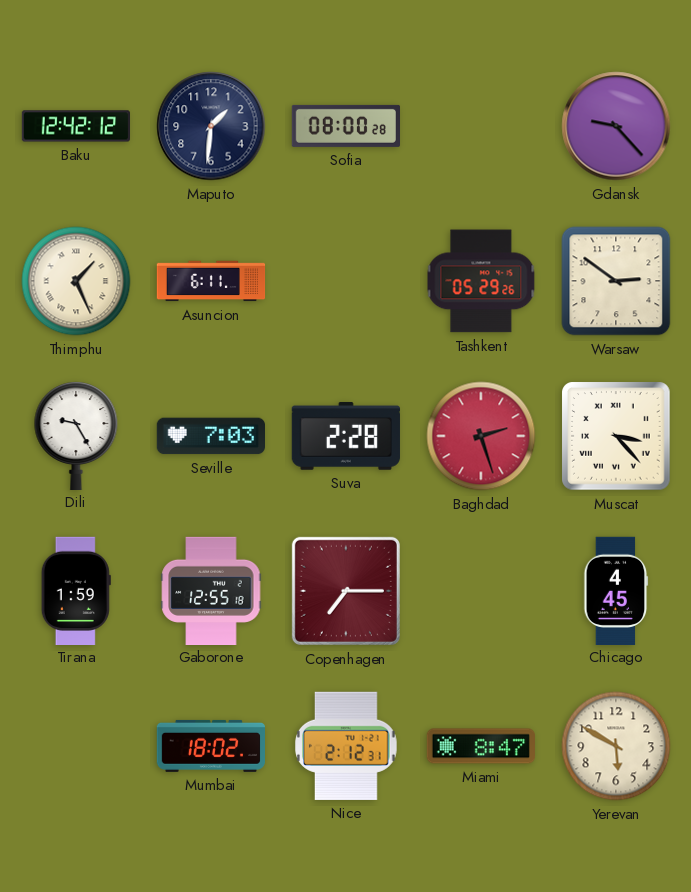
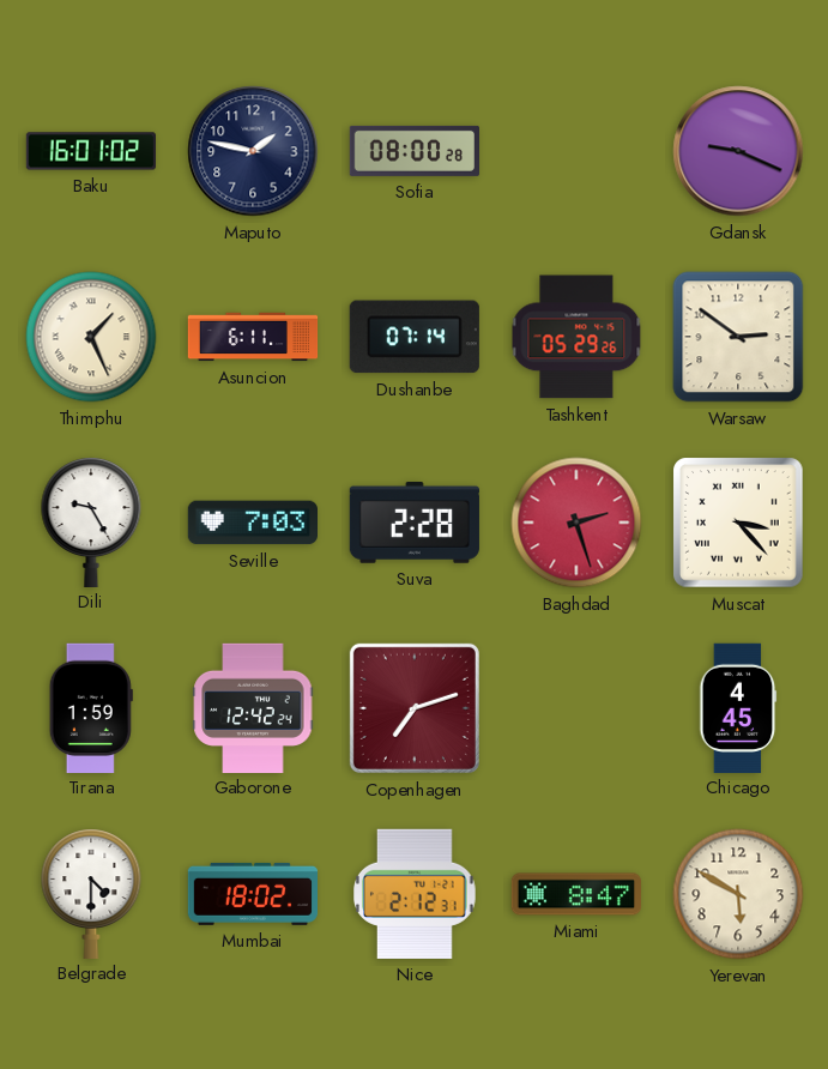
Baku: 12:42 -> 16:01
Maputo: 1:31 -> 1:47
Gdansk: 9:23 -> 9:19
Dushanbe: none -> 07:14
Gaborone: 12:55 -> 12:42
Copenhagen: 7:15 -> 7:12
Belgrade: none -> 4:30
